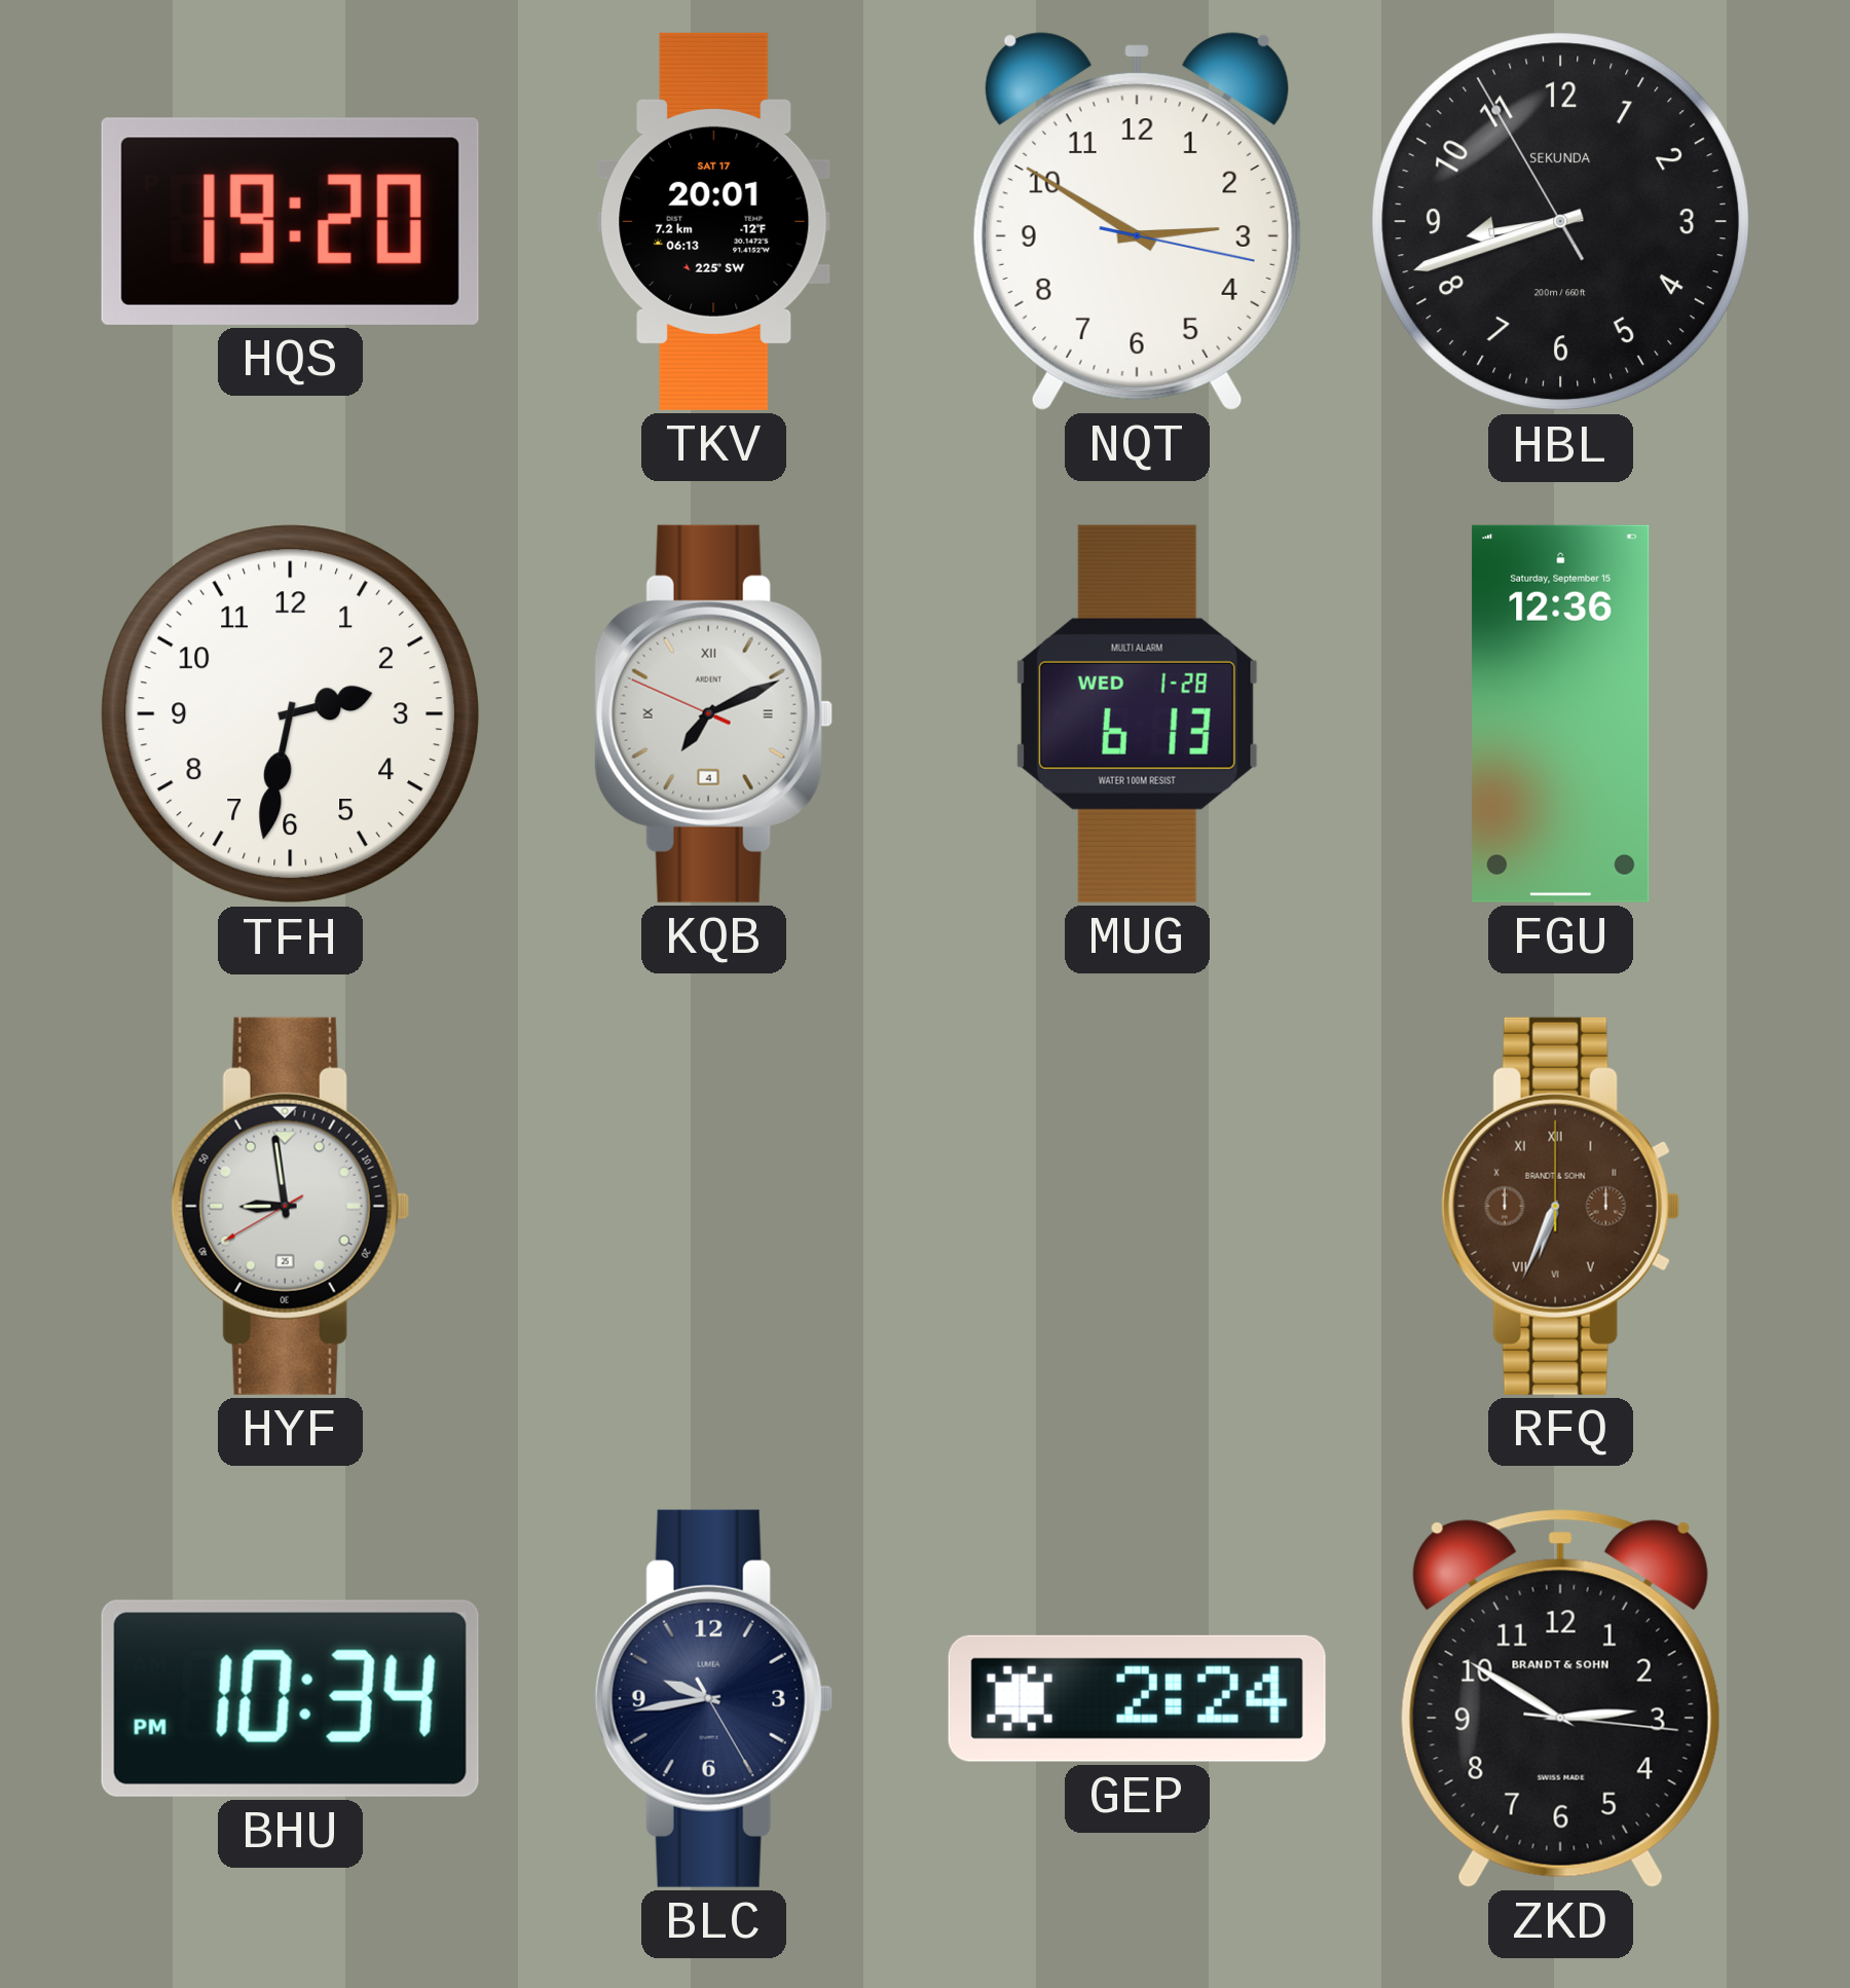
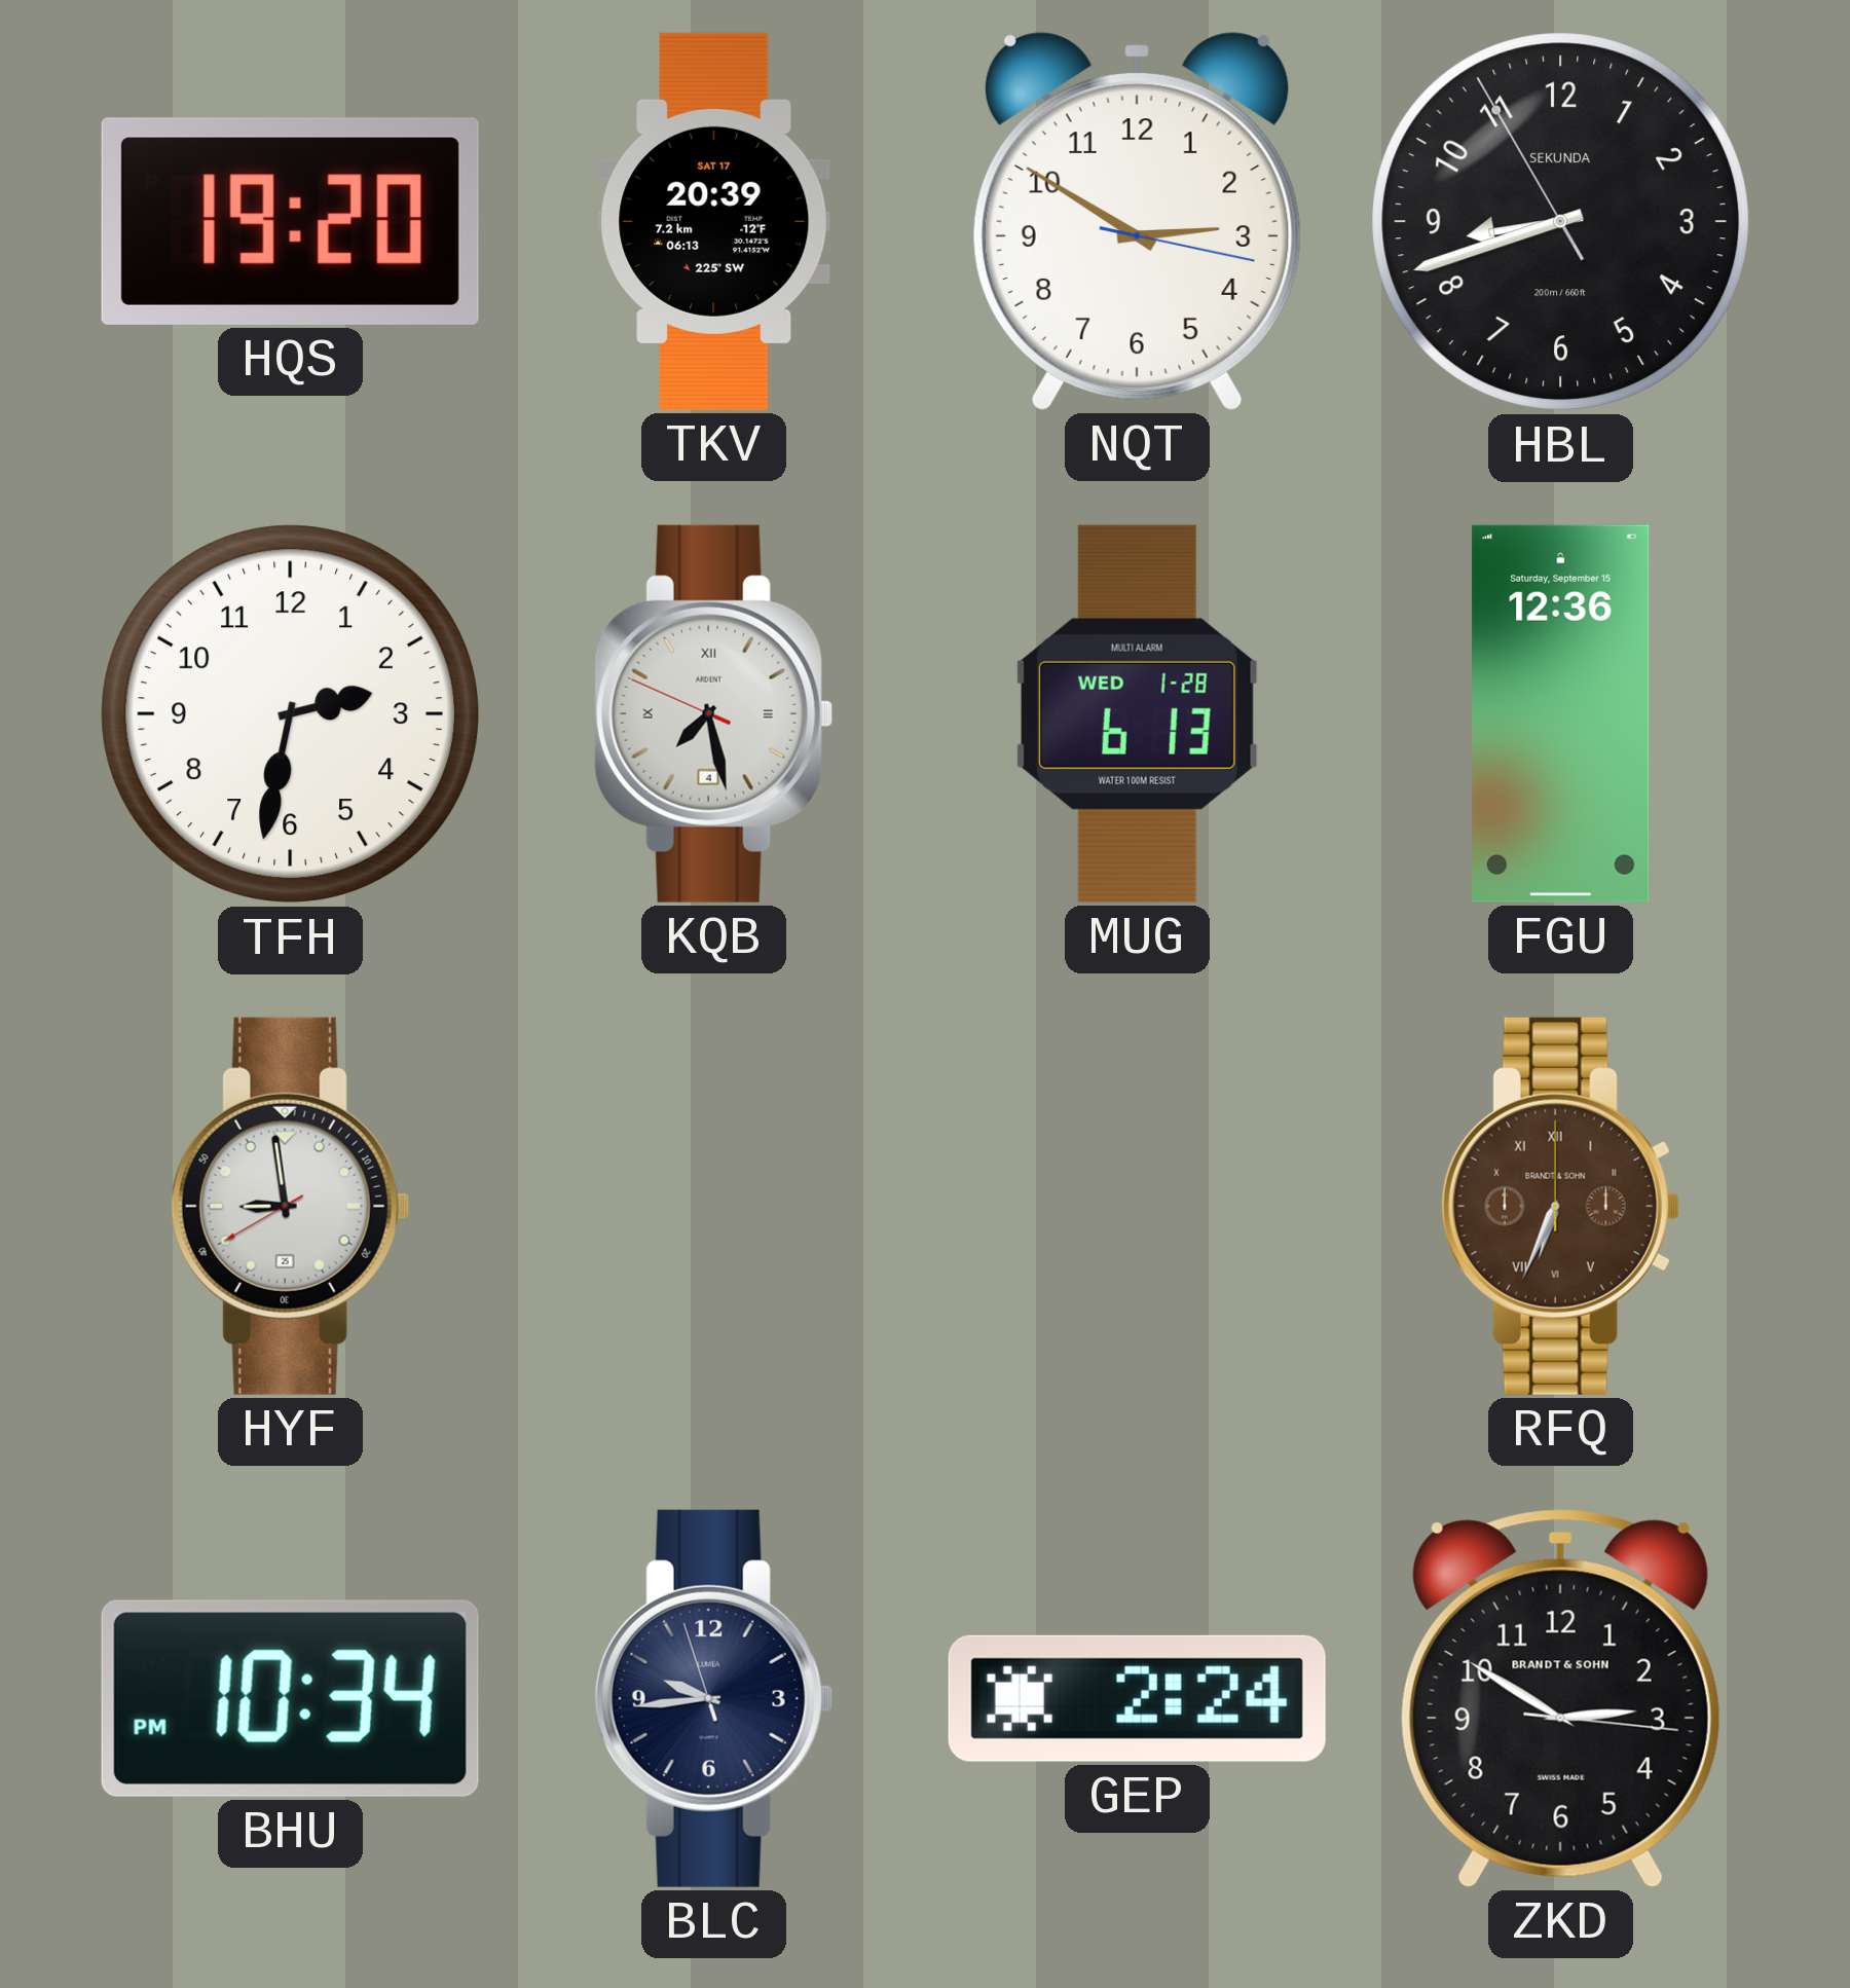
TKV: 20:01 -> 20:39
KQB: 7:10 -> 7:27
BLC: 9:43:25 -> 9:43:57
